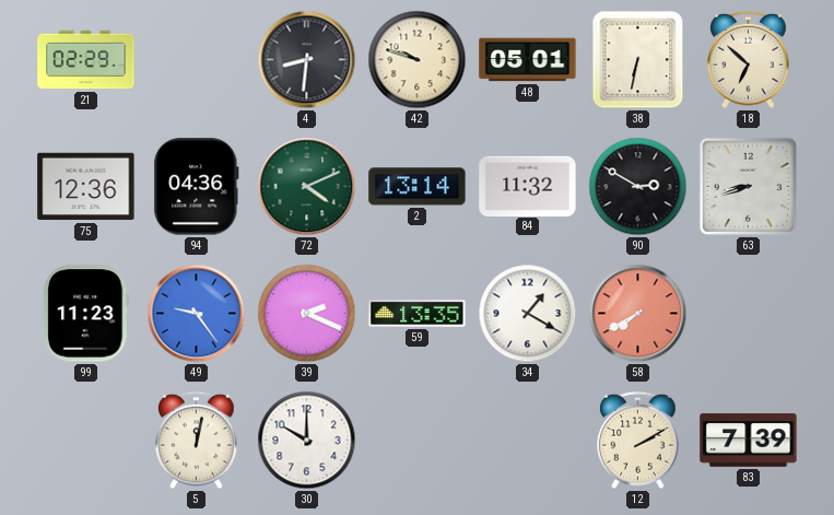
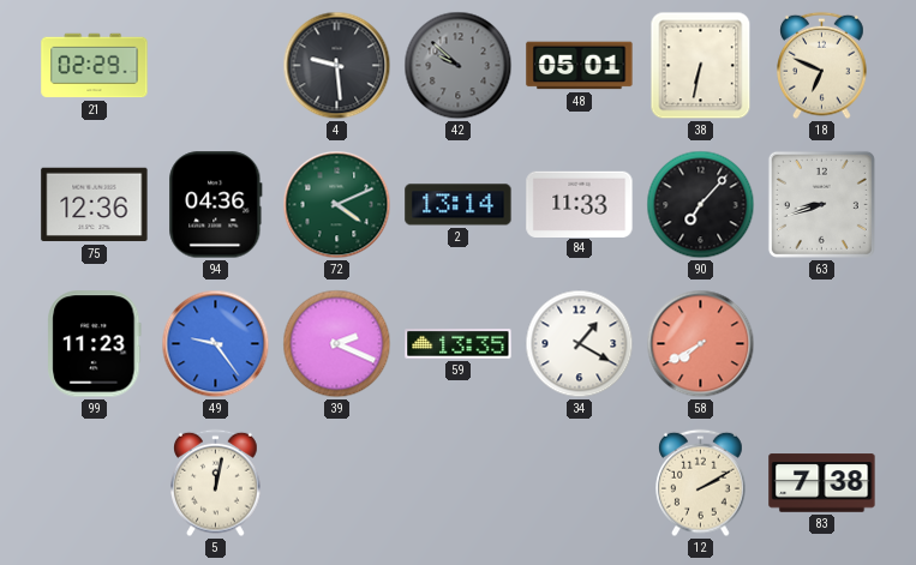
4: 8:31 -> 9:29
42: 9:48 -> 9:52
42 dial: cream -> grey
18: 6:52 -> 6:49
84: 11:32 -> 11:33
90: 2:50 -> 7:07
30: 10:00 -> none
83: 7:39 -> 7:38
